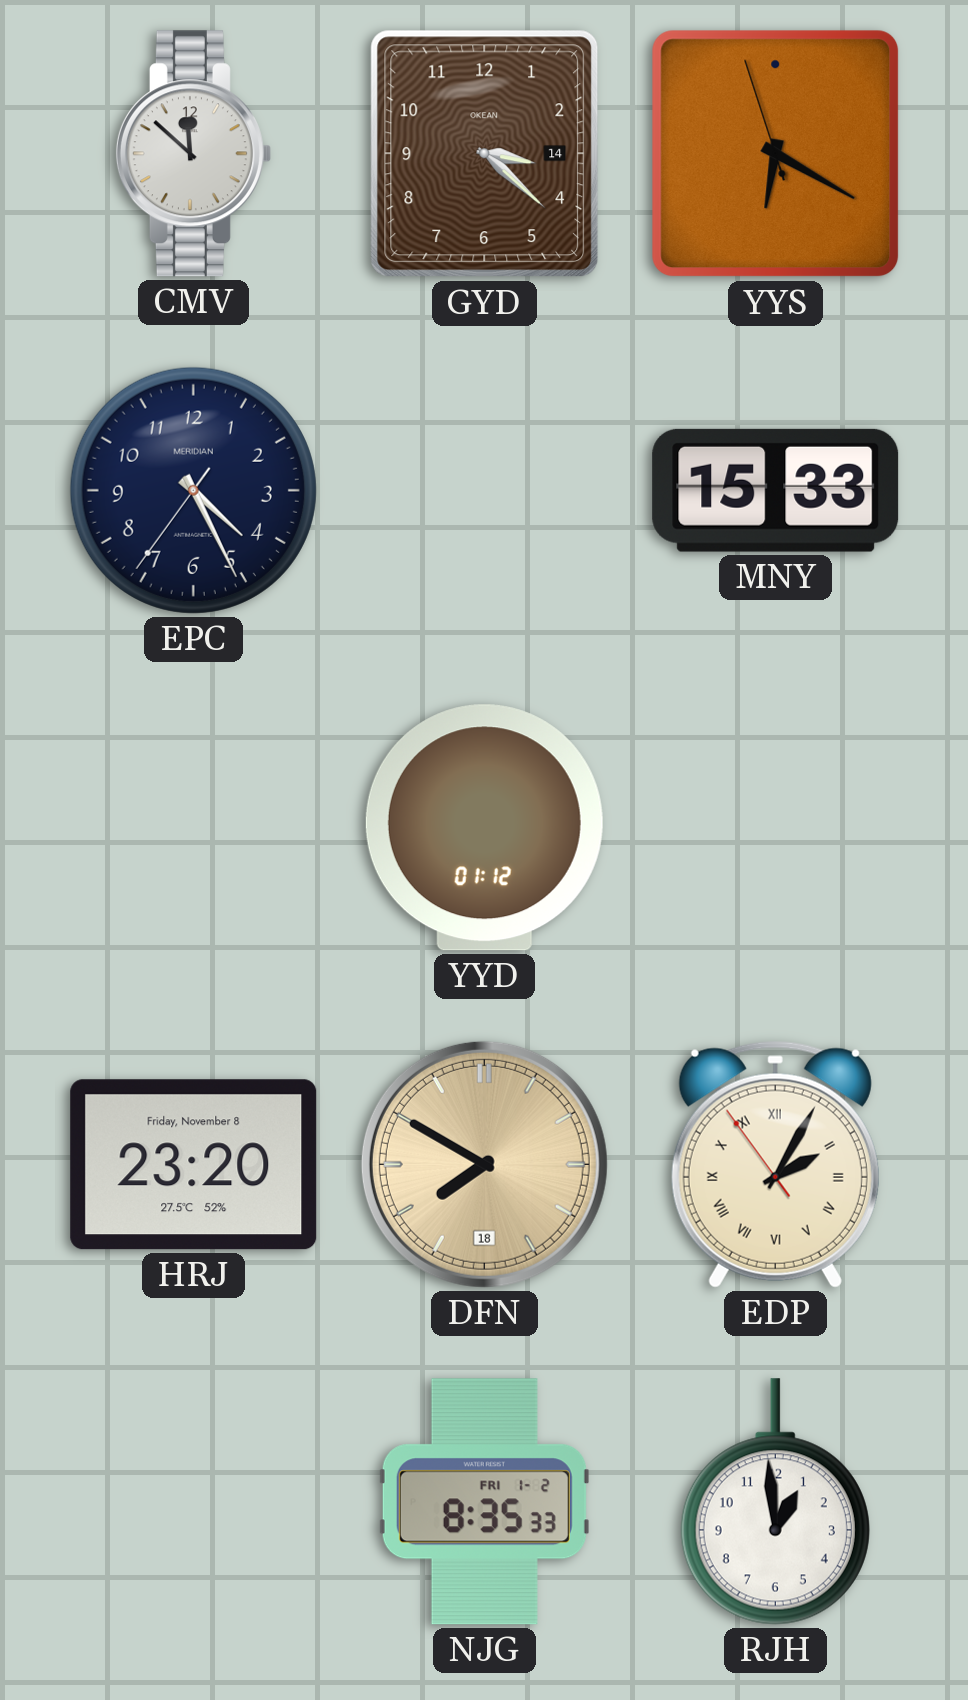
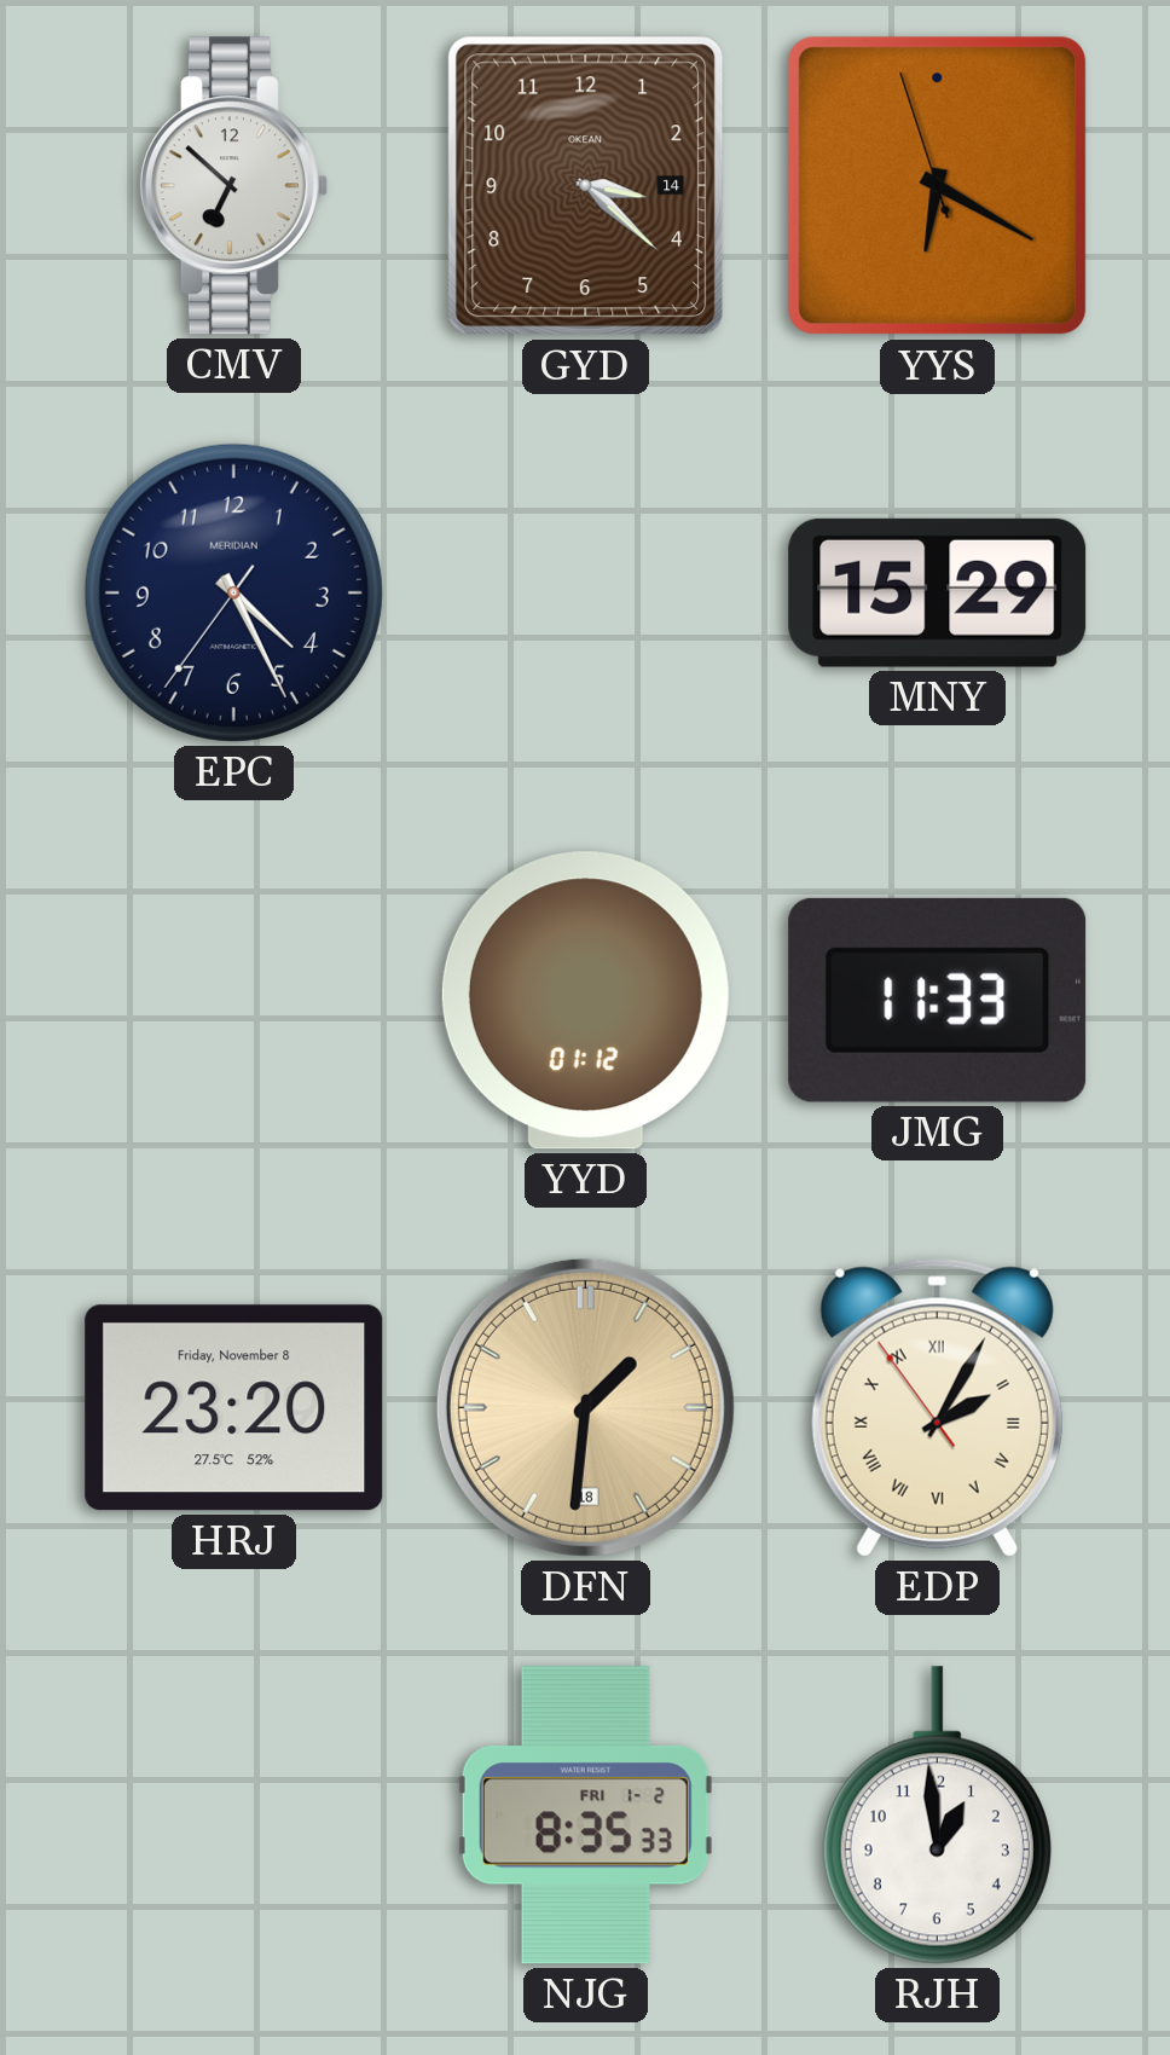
CMV: 11:52 -> 6:52
MNY: 15:33 -> 15:29
JMG: none -> 11:33
DFN: 7:50 -> 1:31
